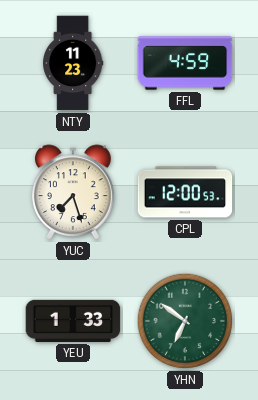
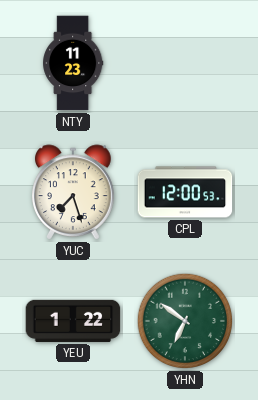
FFL: 4:59 -> none
YEU: 1:33 -> 1:22
